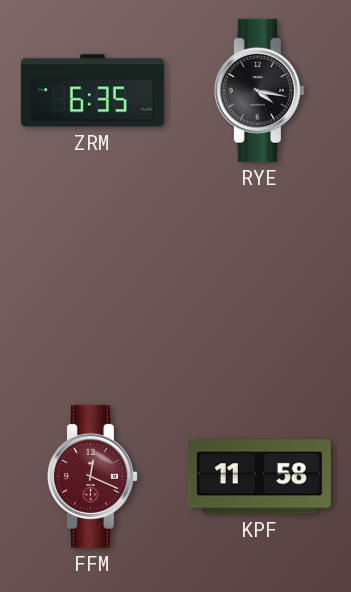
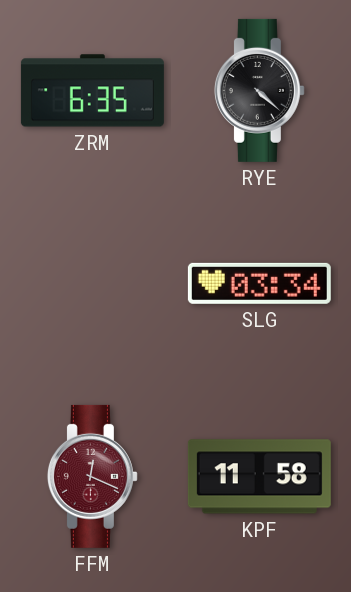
RYE: 4:17 -> 4:22
SLG: none -> 03:34
